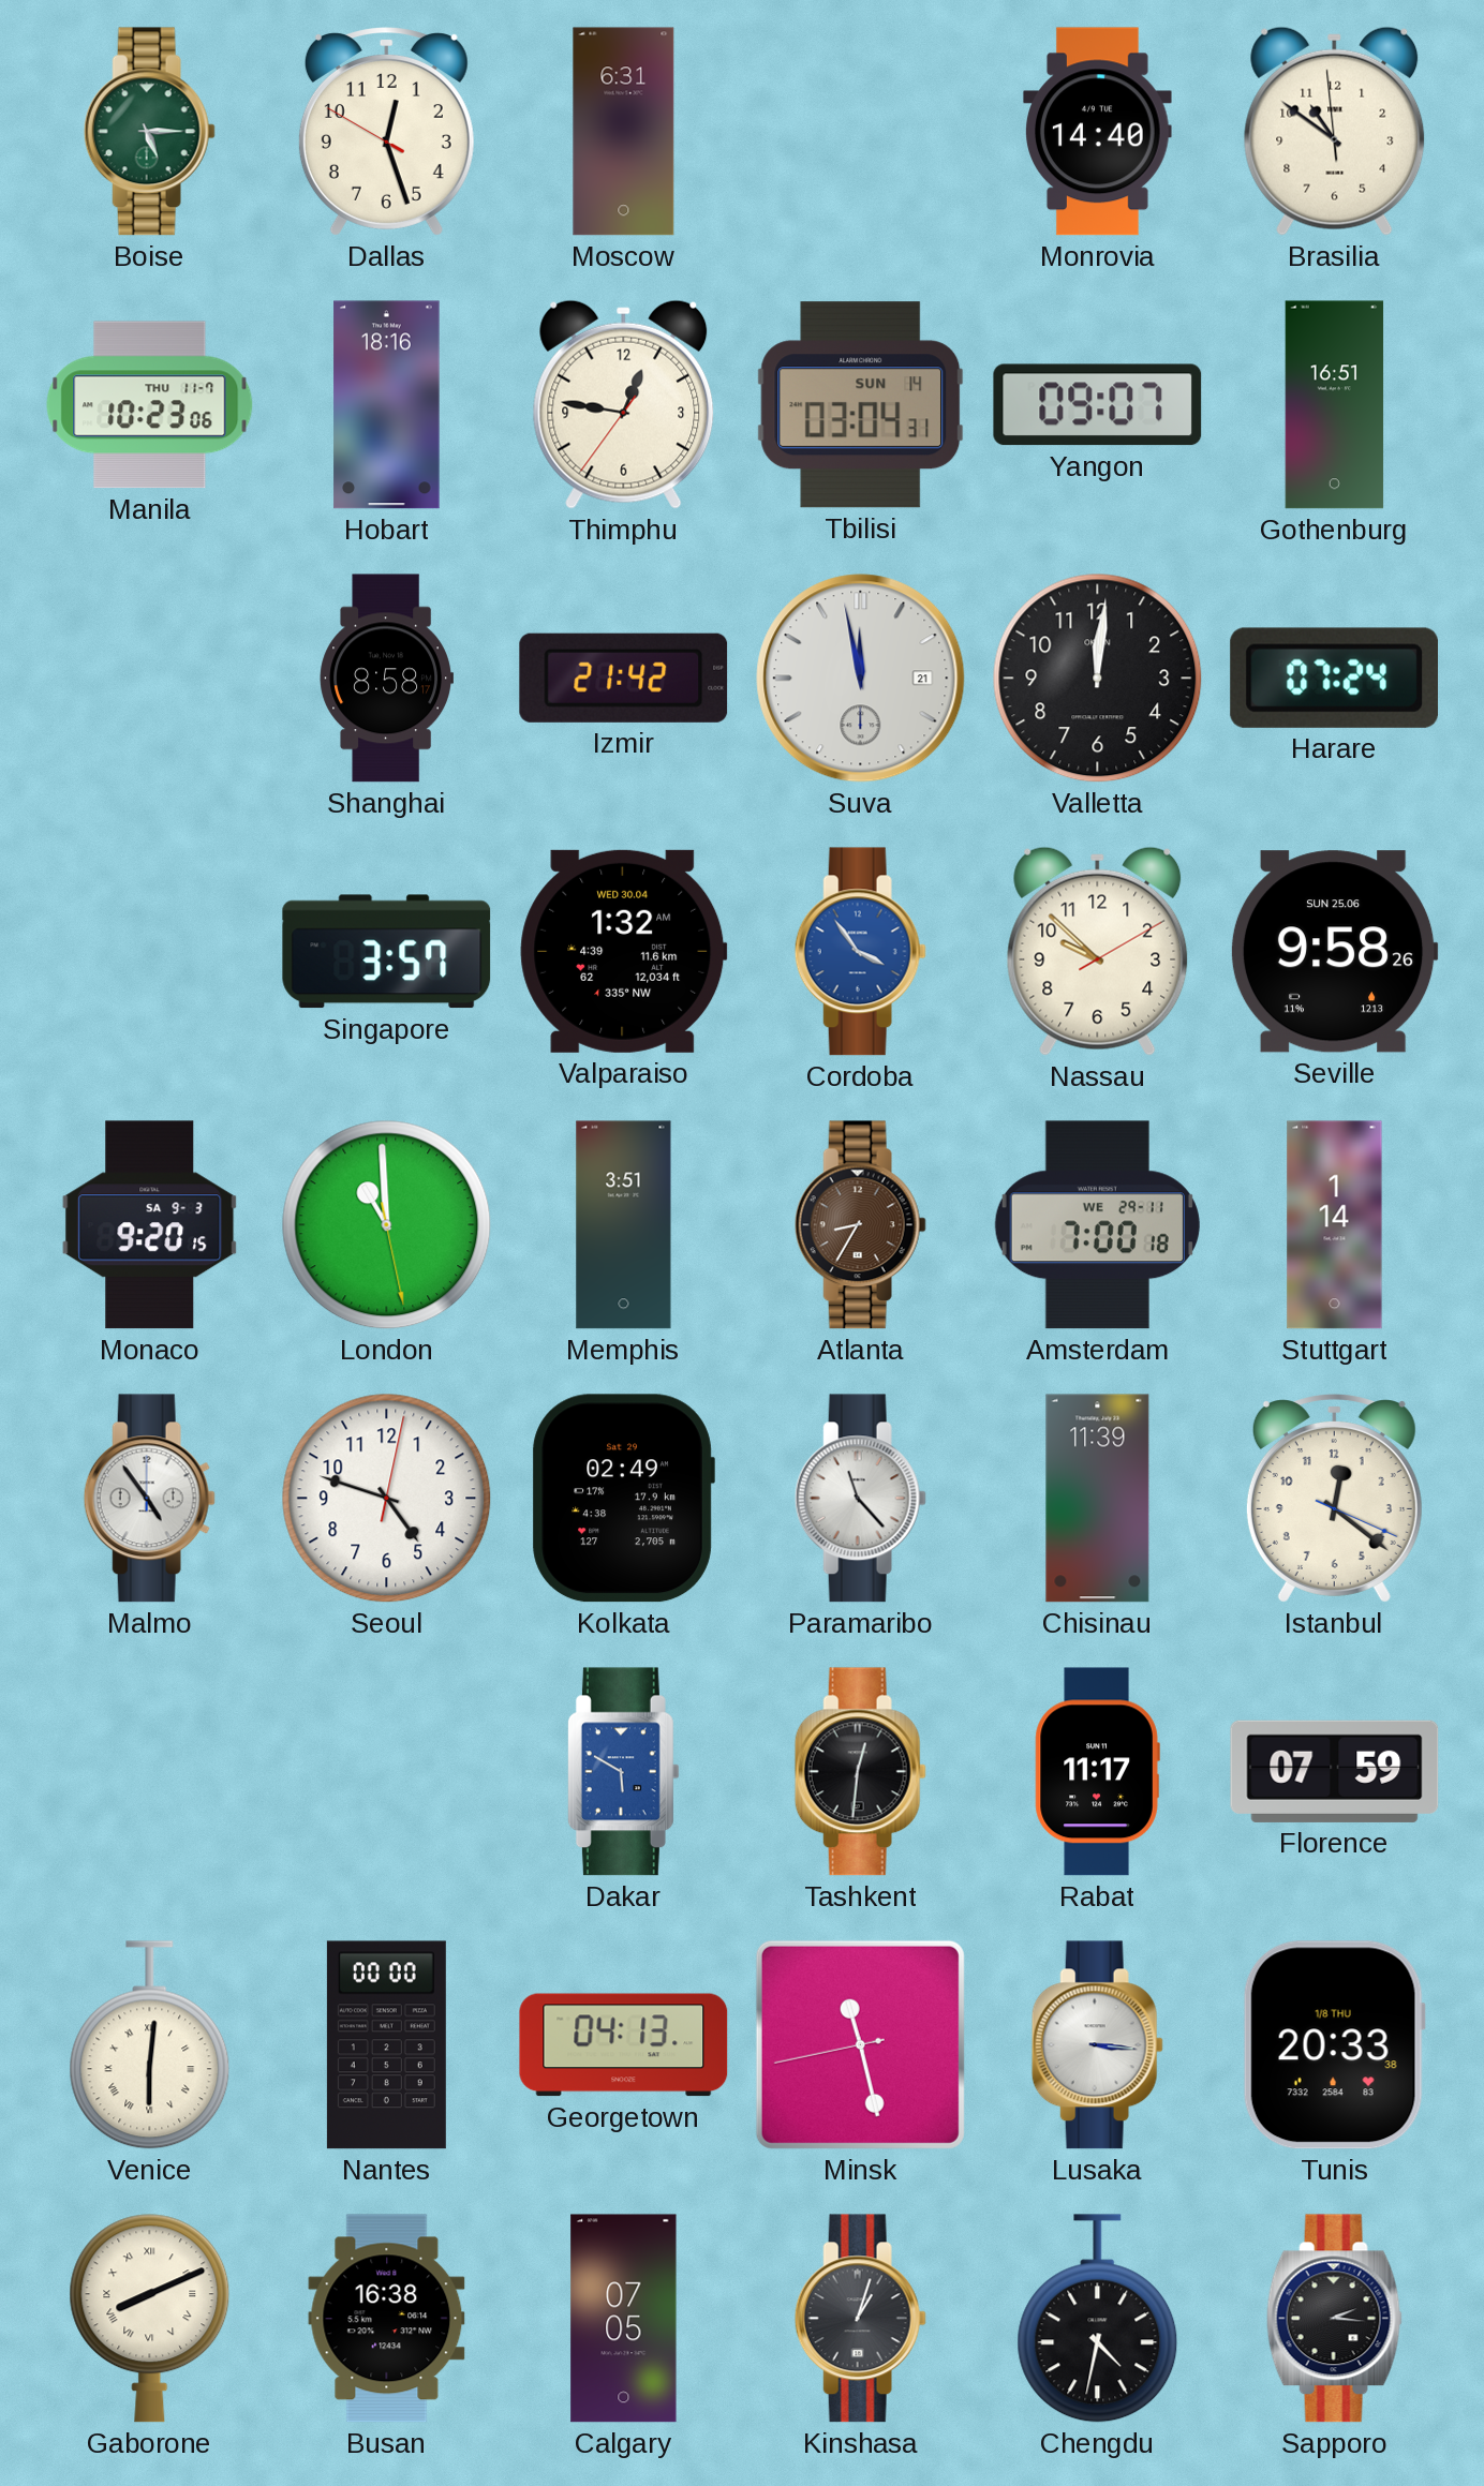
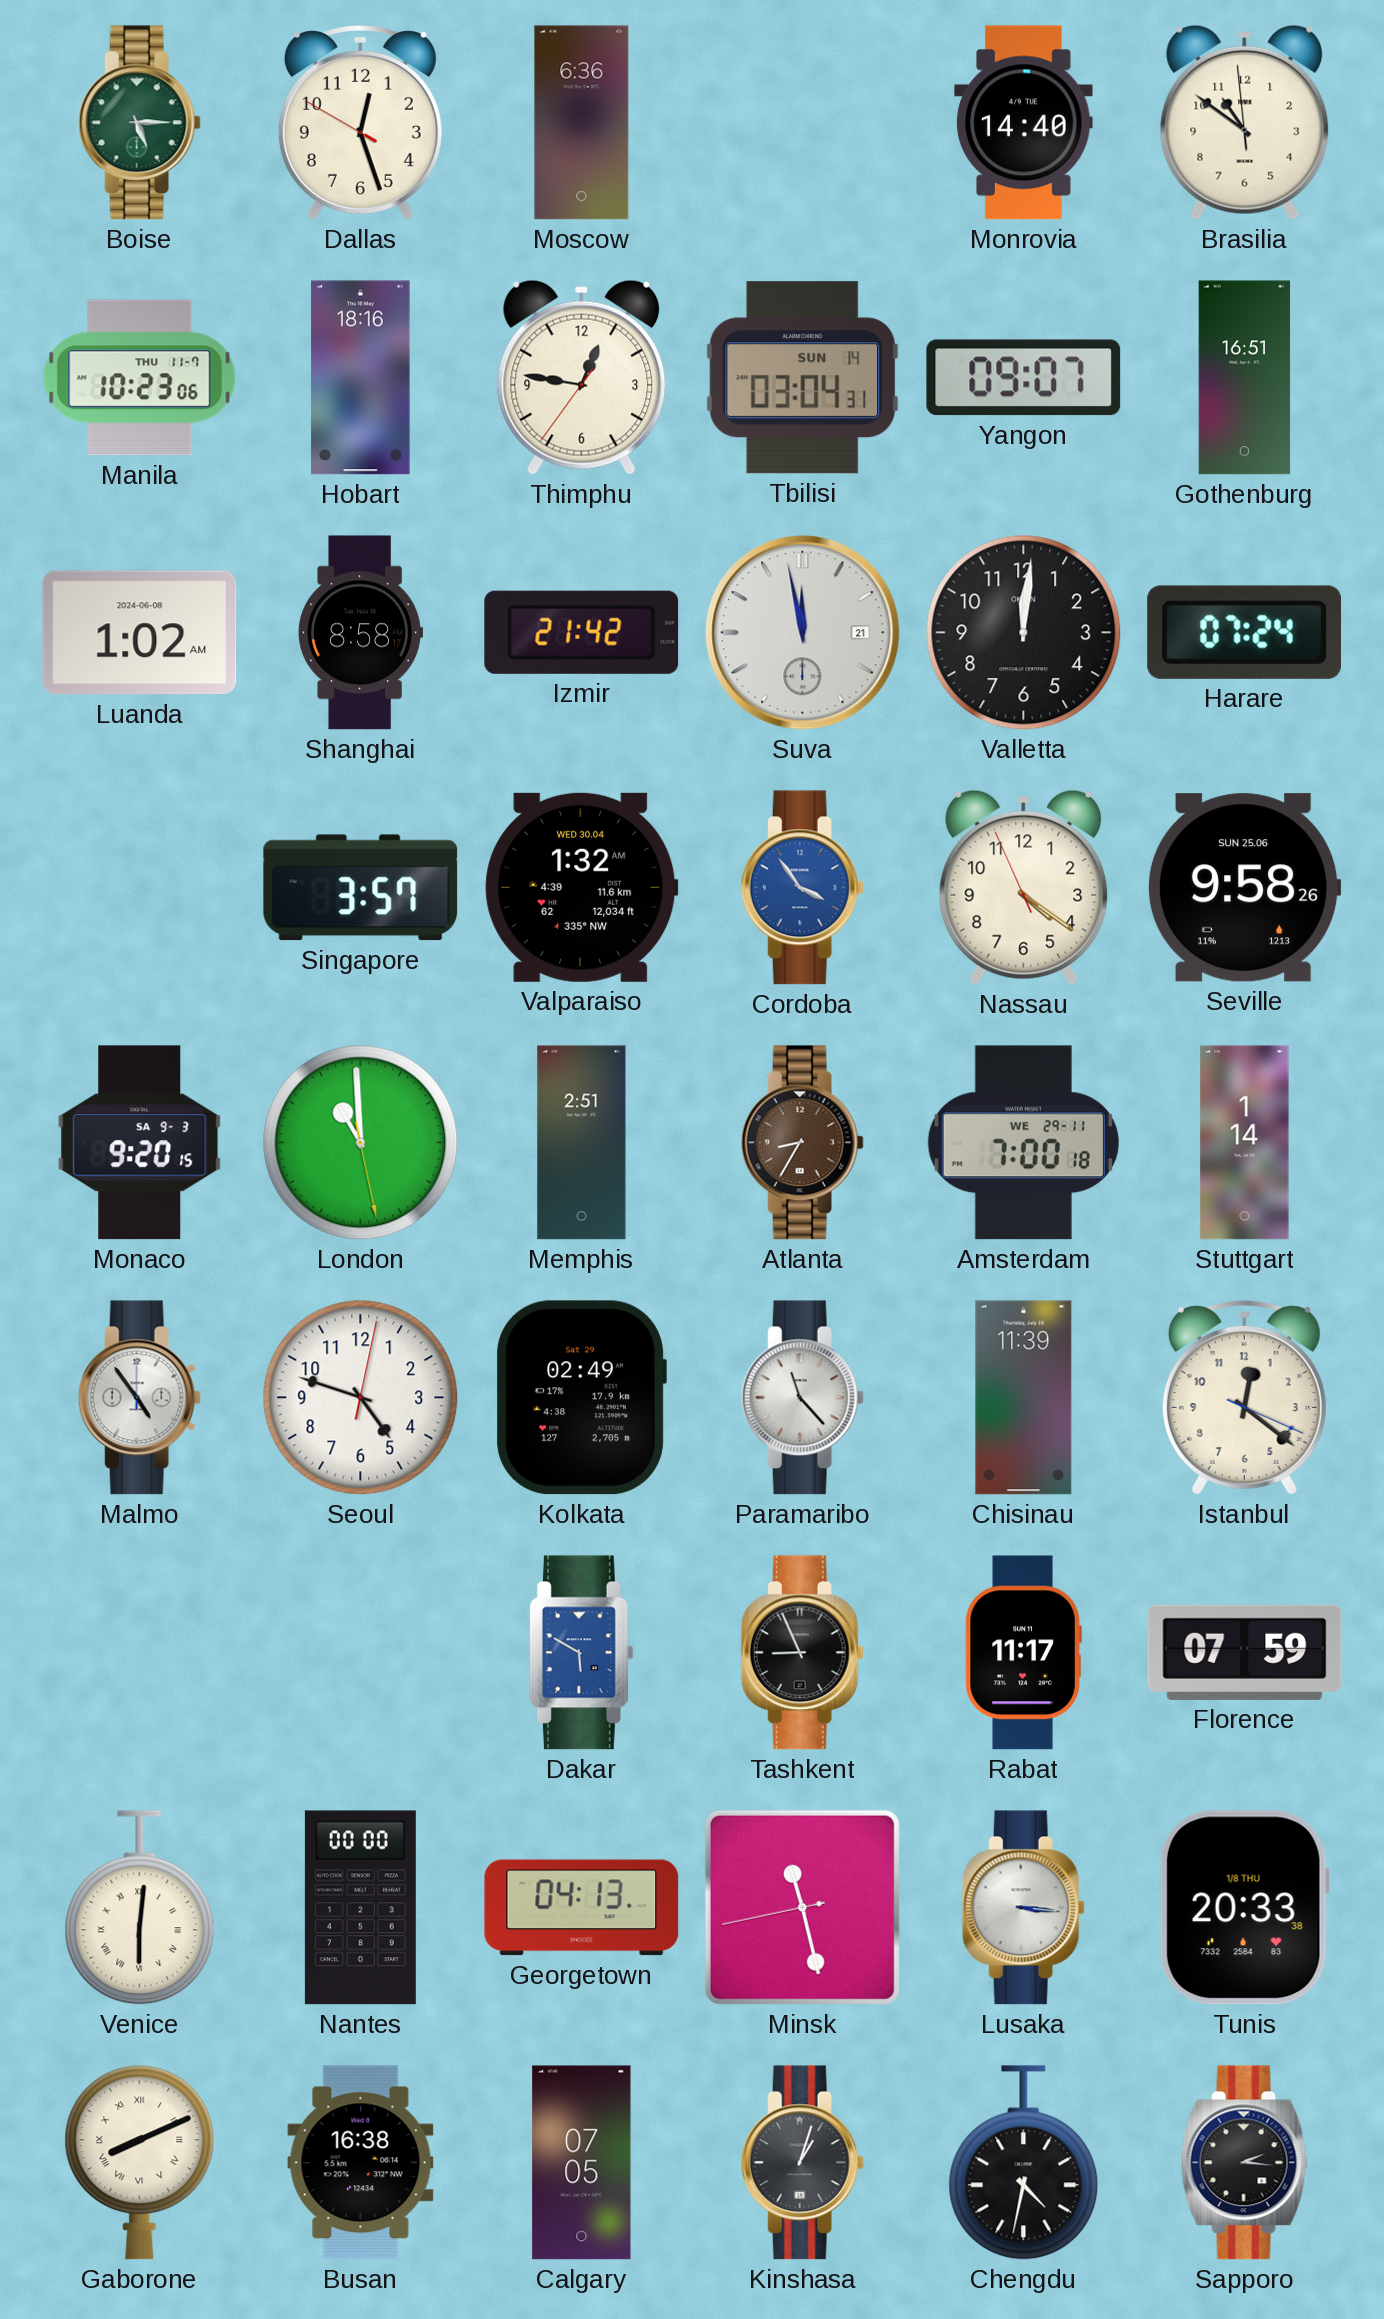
Moscow: 6:31 -> 6:36
Luanda: none -> 1:02
Nassau: 9:52 -> 4:20
Memphis: 3:51 -> 2:51
Tashkent: 12:31 -> 8:56
